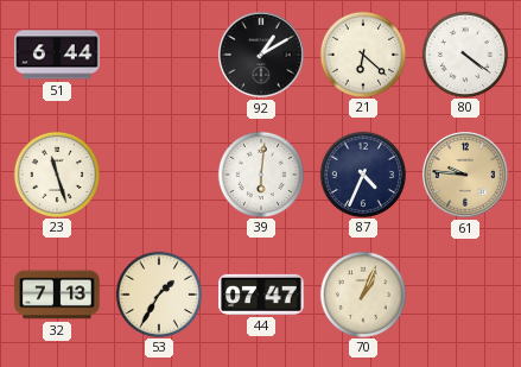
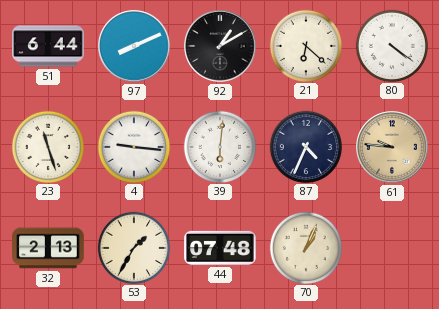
97: none -> 8:11
4: none -> 9:16
32: 7:13 -> 2:13
44: 07:47 -> 07:48
